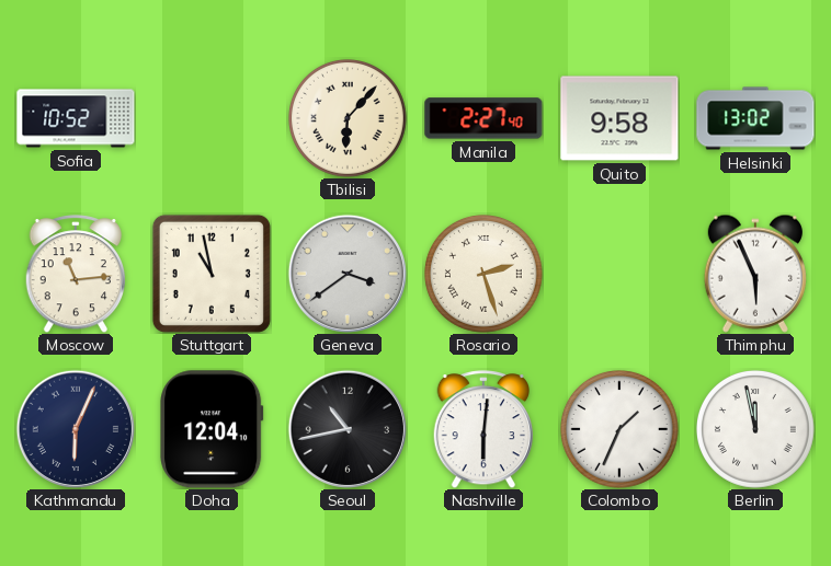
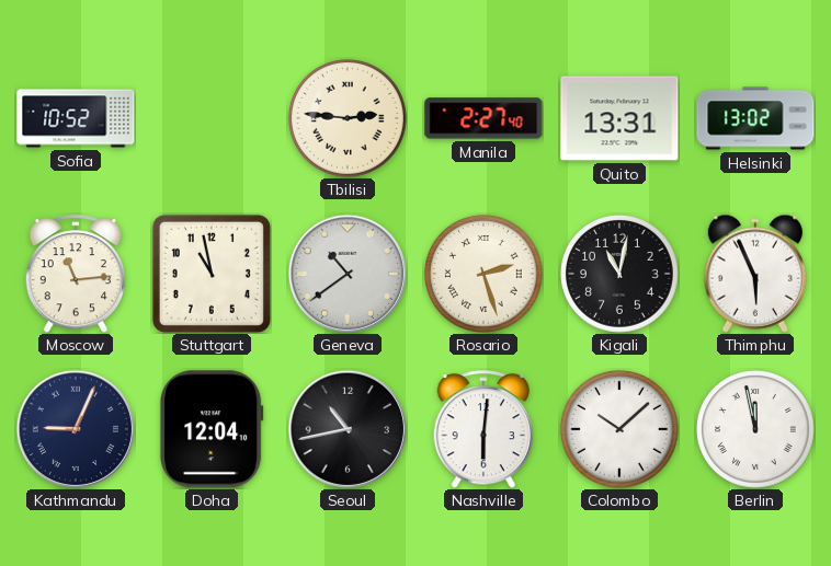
Tbilisi: 6:07 -> 2:46
Quito: 9:58 -> 13:31
Geneva: 3:39 -> 10:39
Kigali: none -> 11:02
Kathmandu: 6:04 -> 9:04
Colombo: 1:34 -> 10:08
